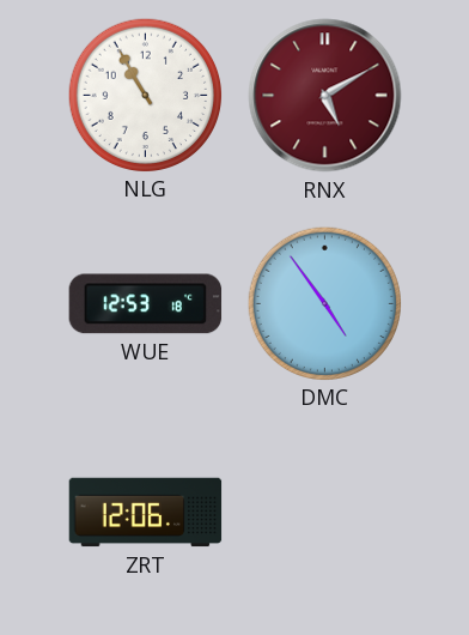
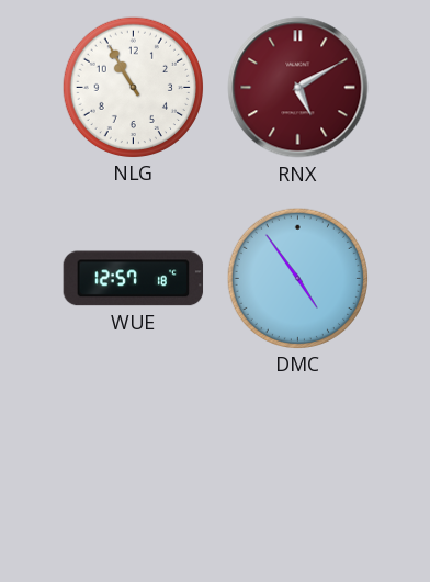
WUE: 12:53 -> 12:57
ZRT: 12:06 -> none
